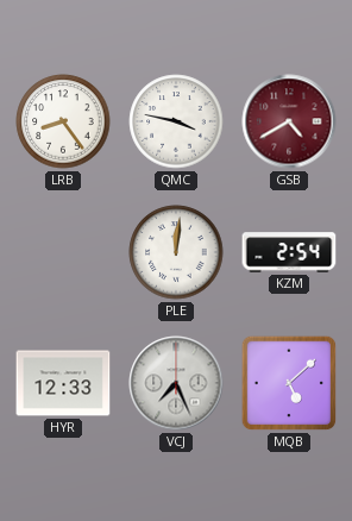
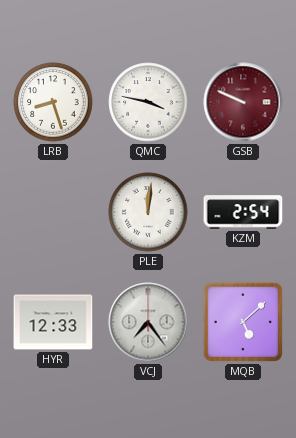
LRB: 8:24 -> 8:27
GSB: 4:40 -> 9:49
VCJ: 7:26 -> 7:24
